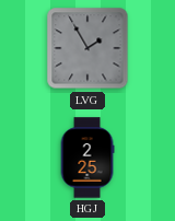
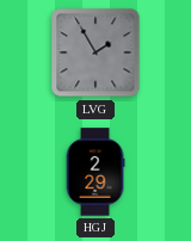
HGJ: 2:25 -> 2:29
